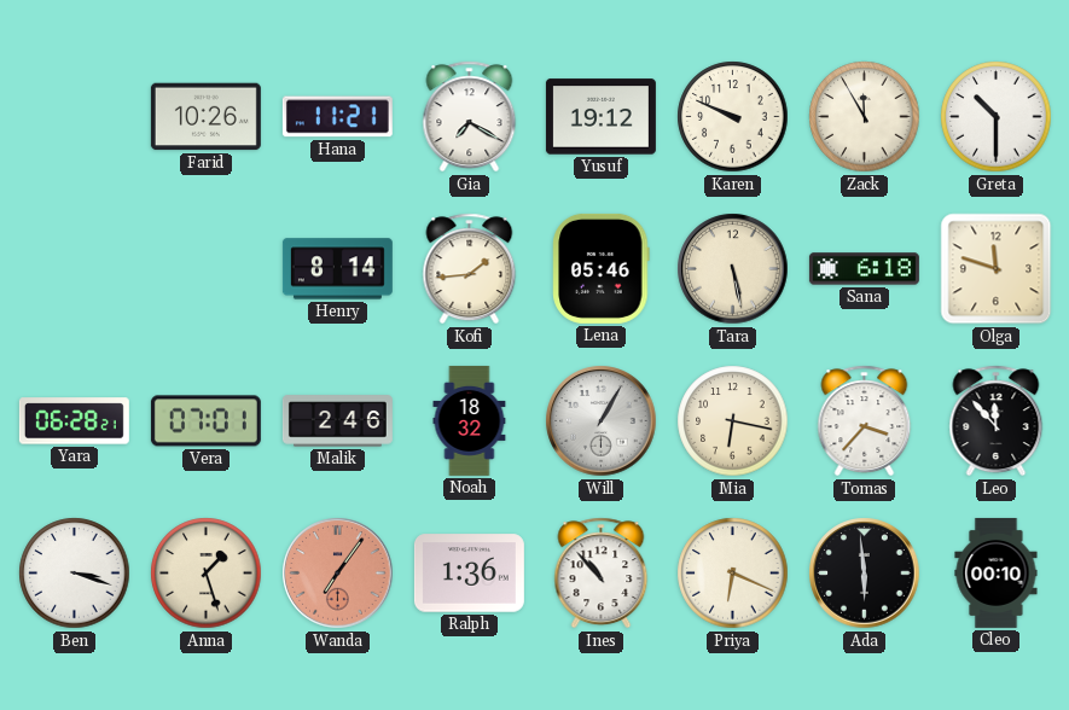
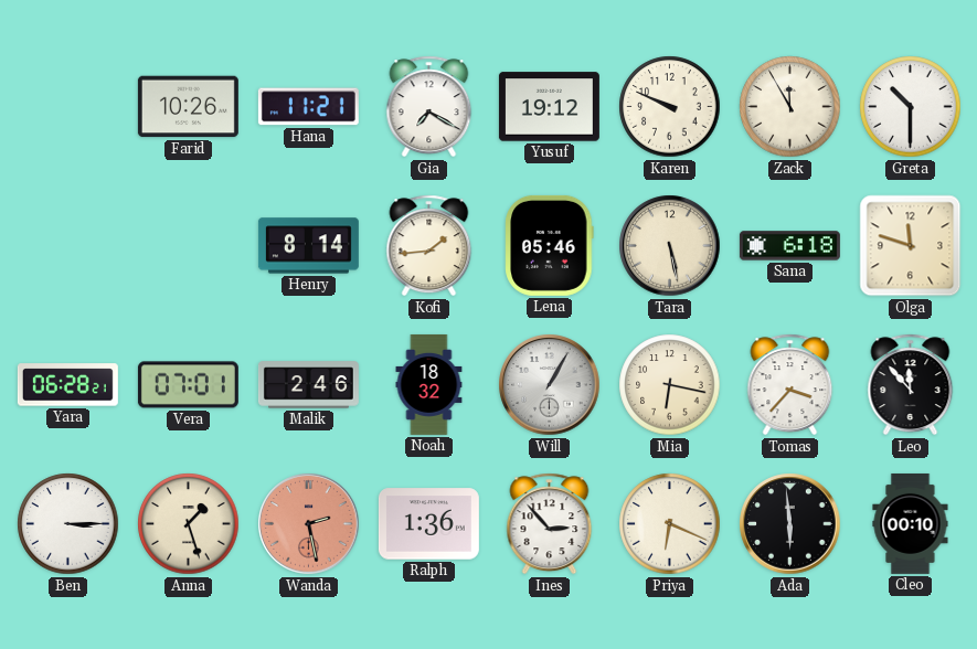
Ben: 3:18 -> 3:15
Wanda: 7:06 -> 2:28
Ines: 10:53 -> 2:53
